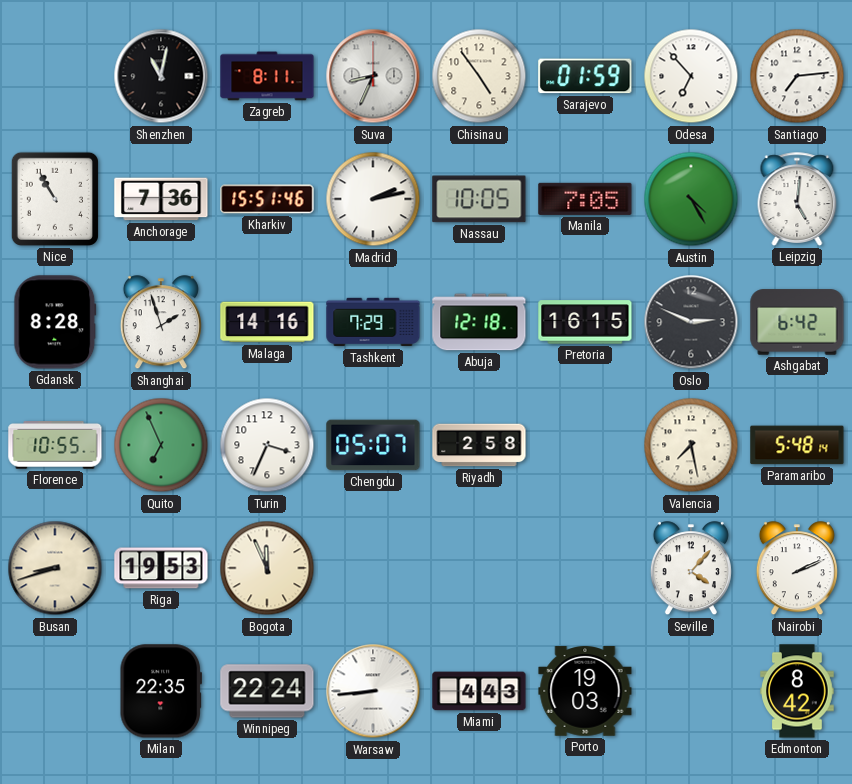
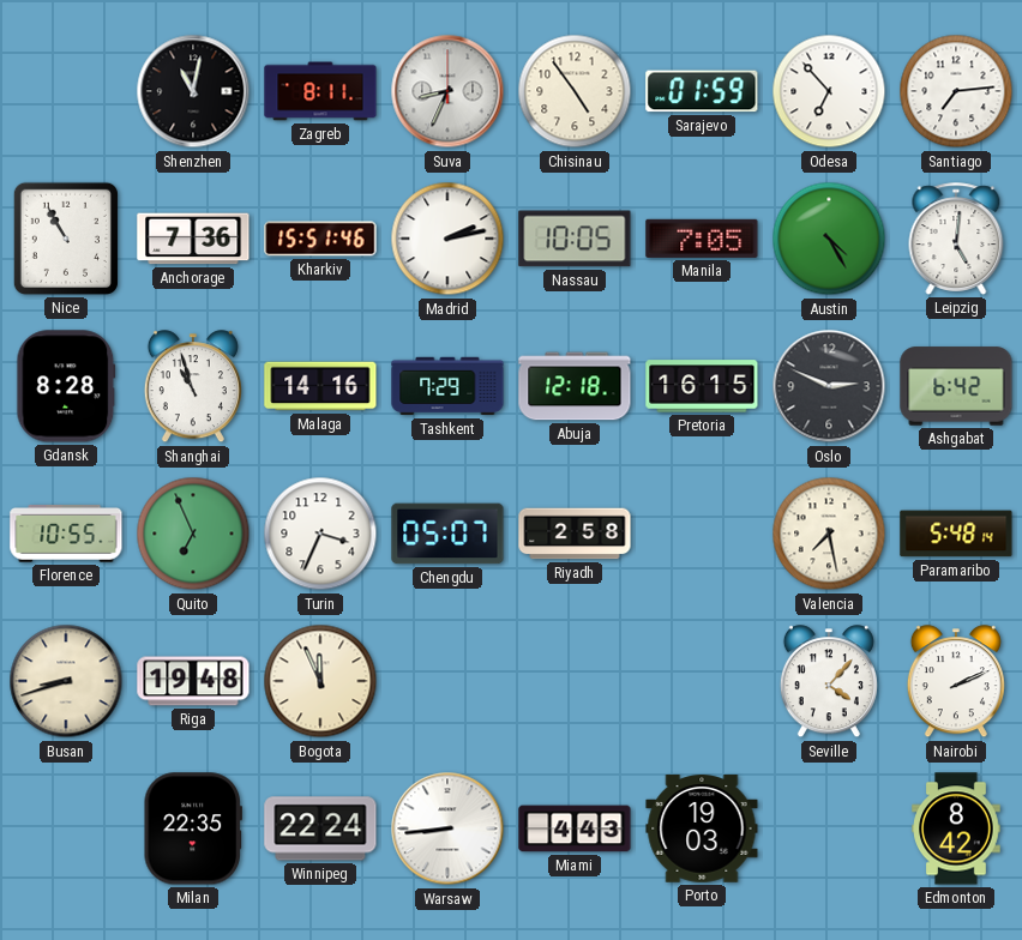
Shanghai: 1:57 -> 10:57
Riga: 19:53 -> 19:48
